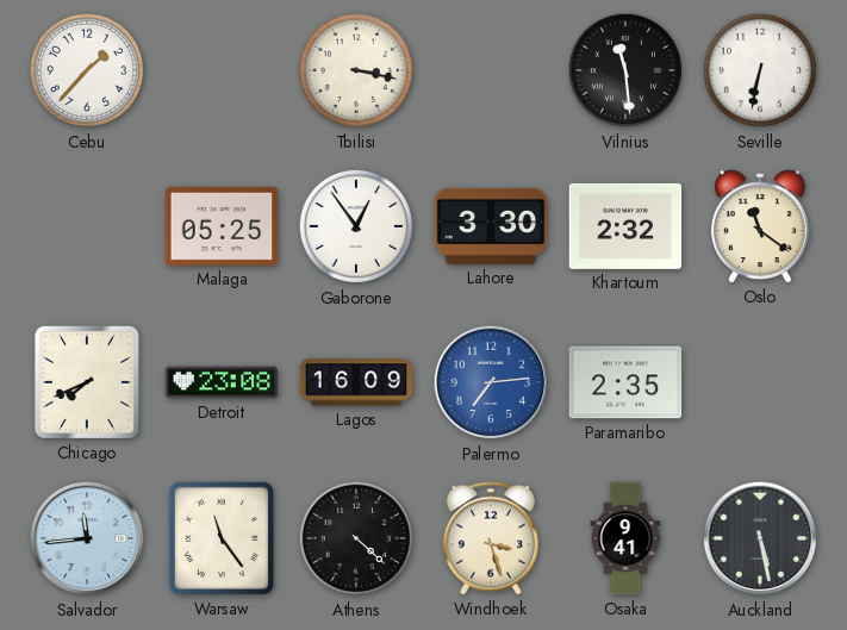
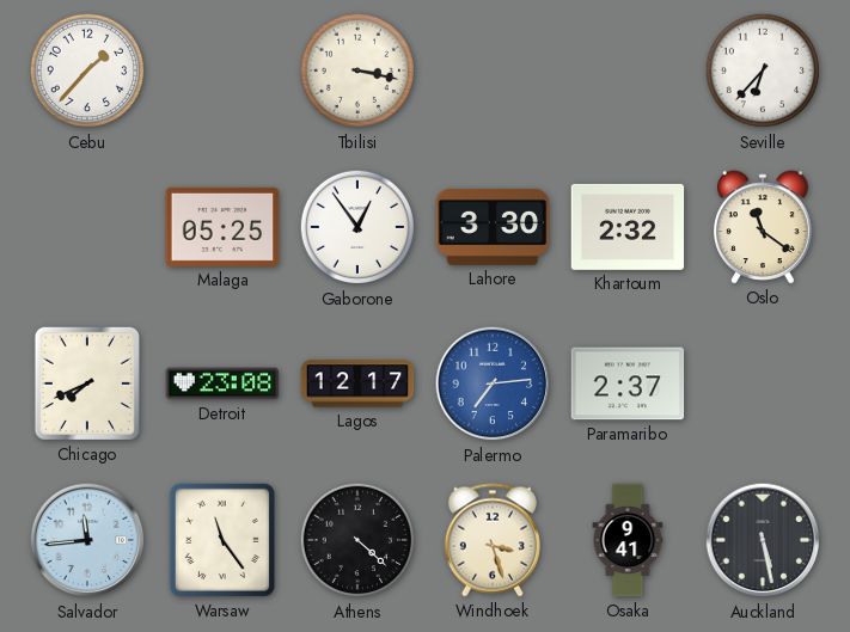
Vilnius: 11:29 -> none
Seville: 6:32 -> 6:37
Lagos: 16:09 -> 12:17
Paramaribo: 2:35 -> 2:37
